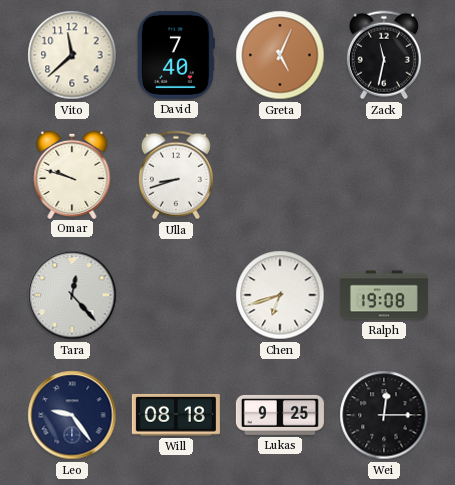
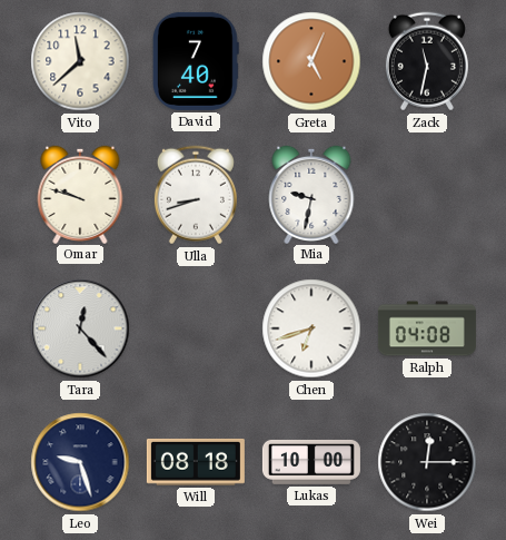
Mia: none -> 9:32
Ralph: 19:08 -> 04:08
Leo: 9:24 -> 9:27
Lukas: 9:25 -> 10:00
